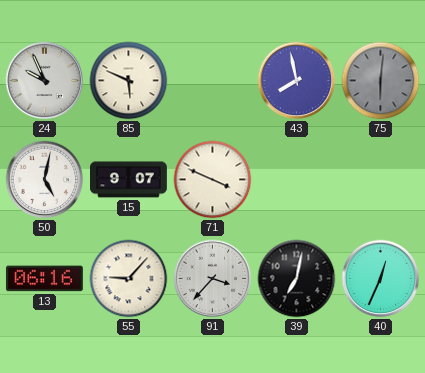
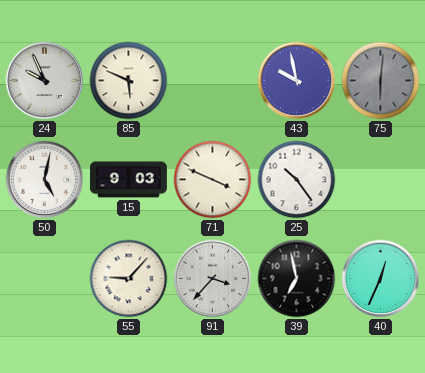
43: 7:58 -> 9:58
15: 9:07 -> 9:03
25: none -> 10:24
13: 06:16 -> none
39: 7:02 -> 6:58
